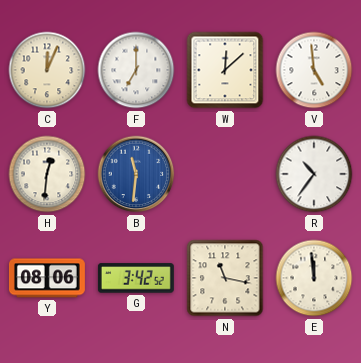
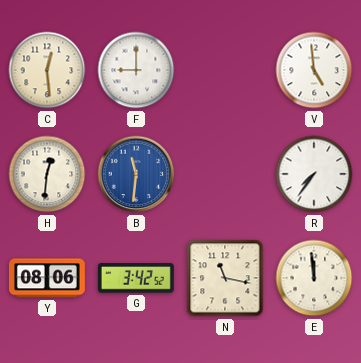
C: 12:04 -> 12:29
F: 7:00 -> 9:00
W: 12:08 -> none
R: 10:36 -> 7:36
